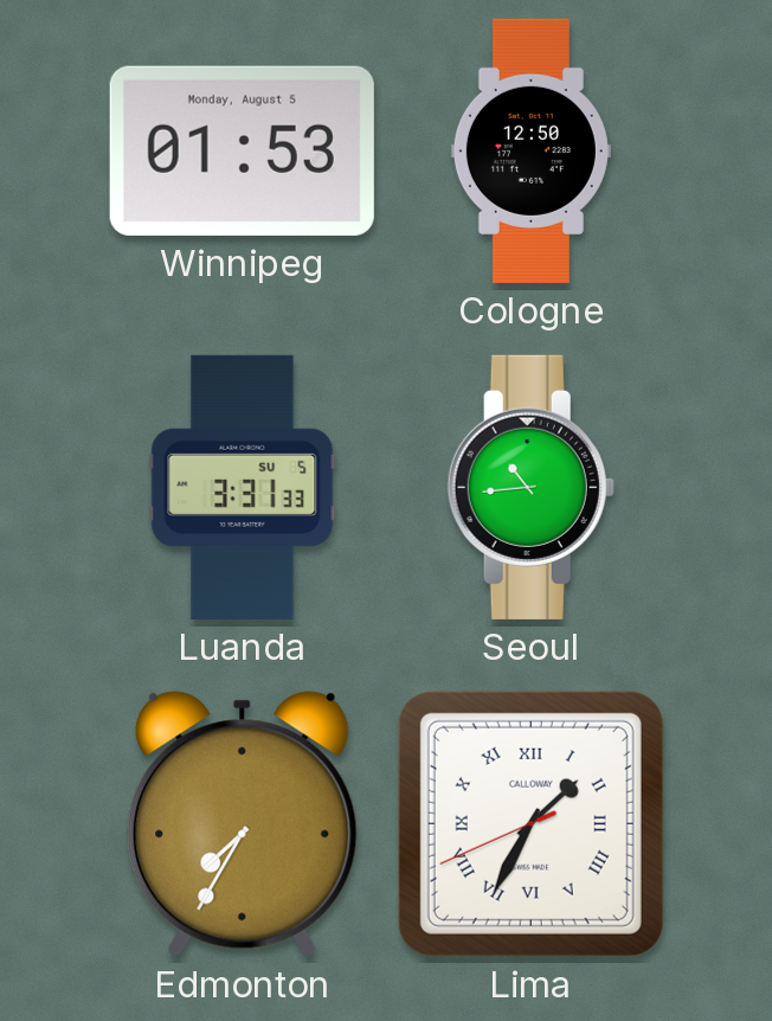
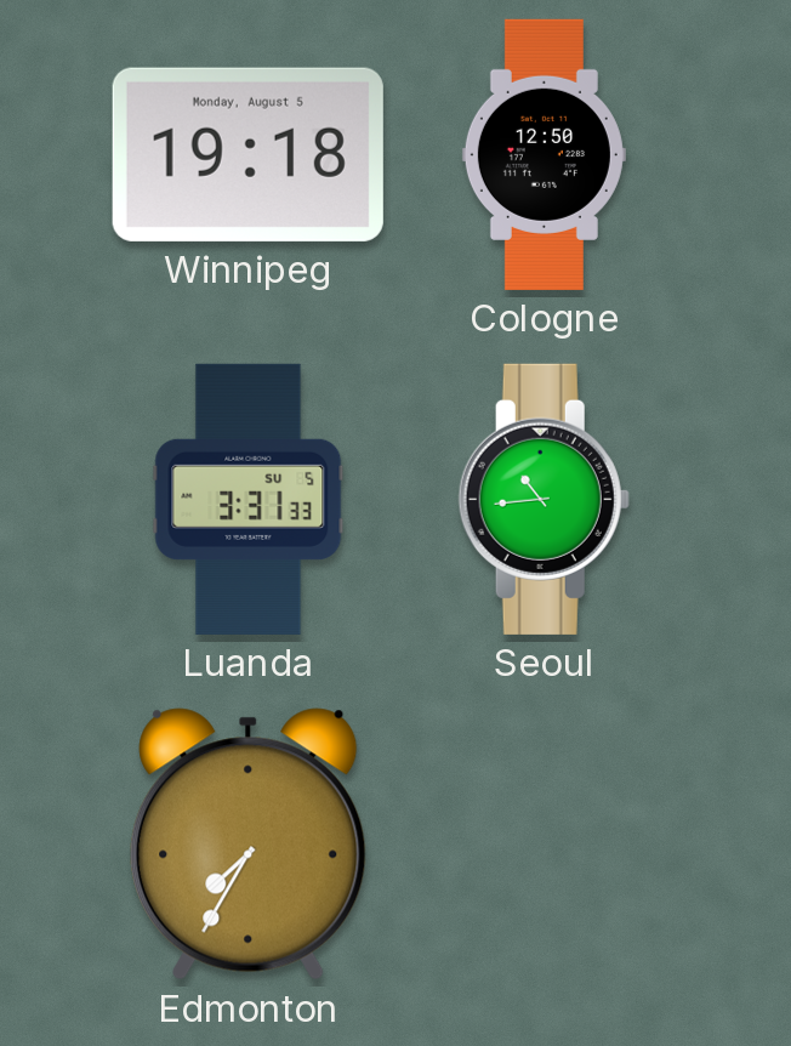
Winnipeg: 01:53 -> 19:18
Lima: 1:34 -> none
